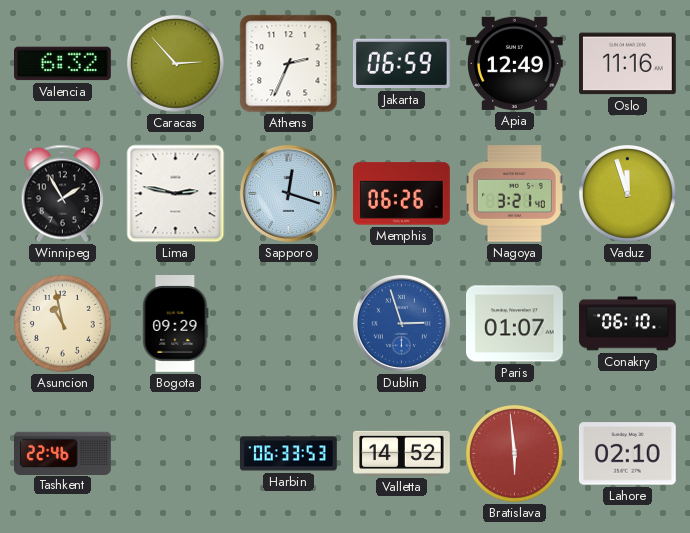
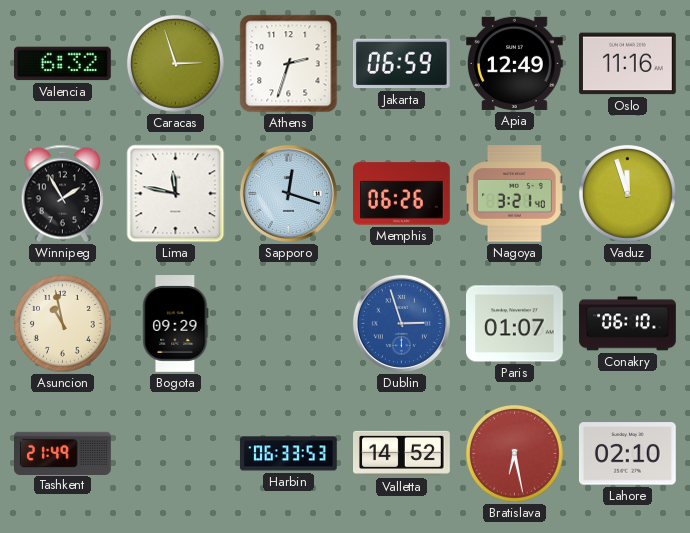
Caracas: 2:53 -> 2:57
Athens: 2:34 -> 2:33
Lima: 2:47 -> 11:47
Tashkent: 22:46 -> 21:49
Bratislava: 5:59 -> 6:28
